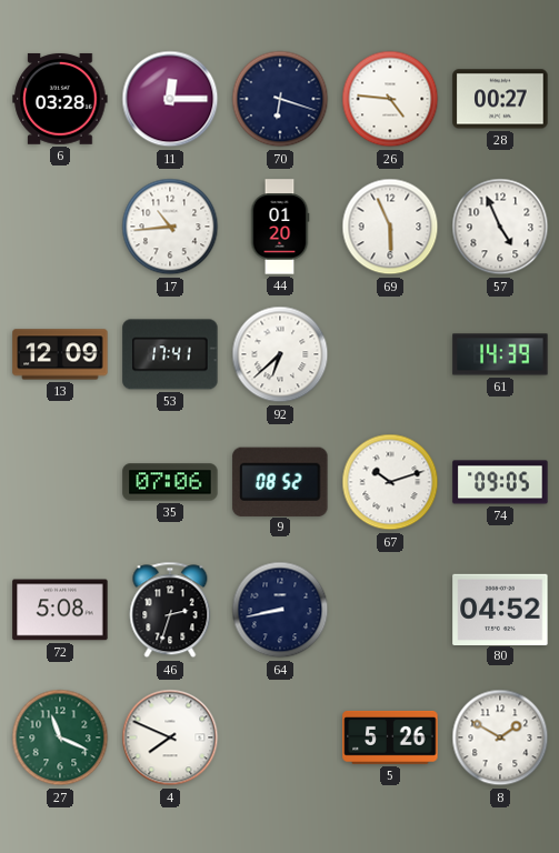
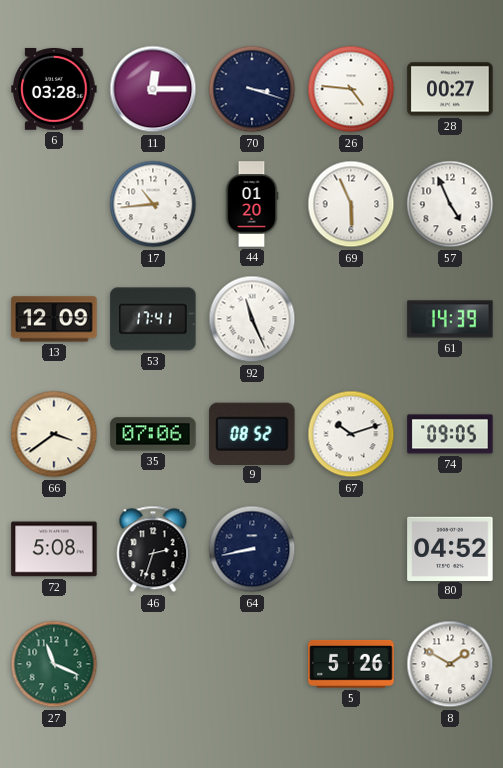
70: 6:18 -> 3:18
92: 6:38 -> 11:26
66: none -> 3:39
4: 7:49 -> none
